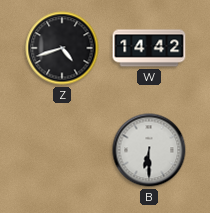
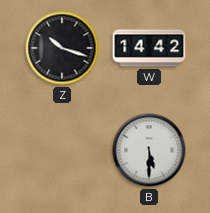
Z: 4:42 -> 10:18
B: 6:30 -> 5:30
